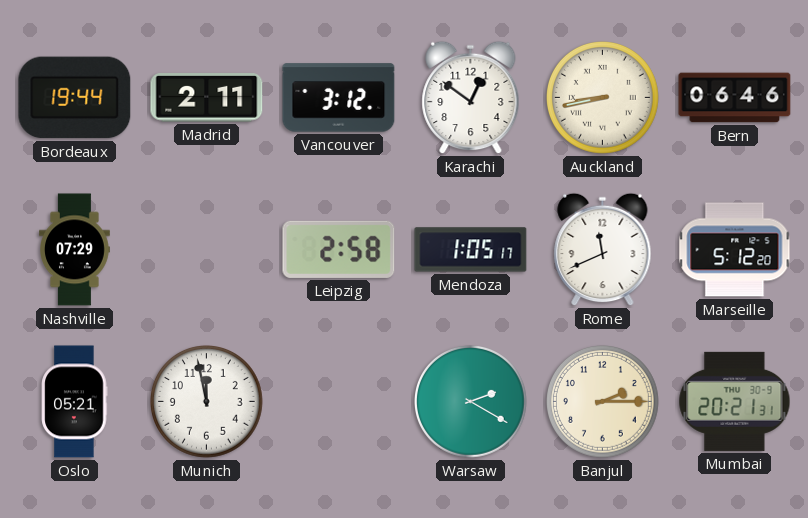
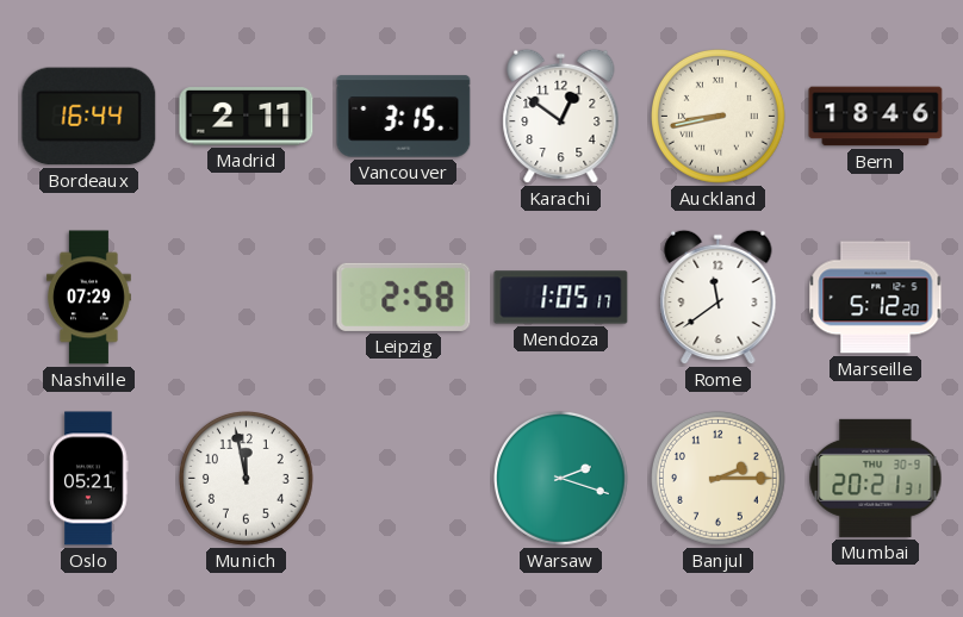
Bordeaux: 19:44 -> 16:44
Vancouver: 3:12 -> 3:15
Bern: 06:46 -> 18:46
Rome: 11:41 -> 11:39
Warsaw: 2:20 -> 2:18
